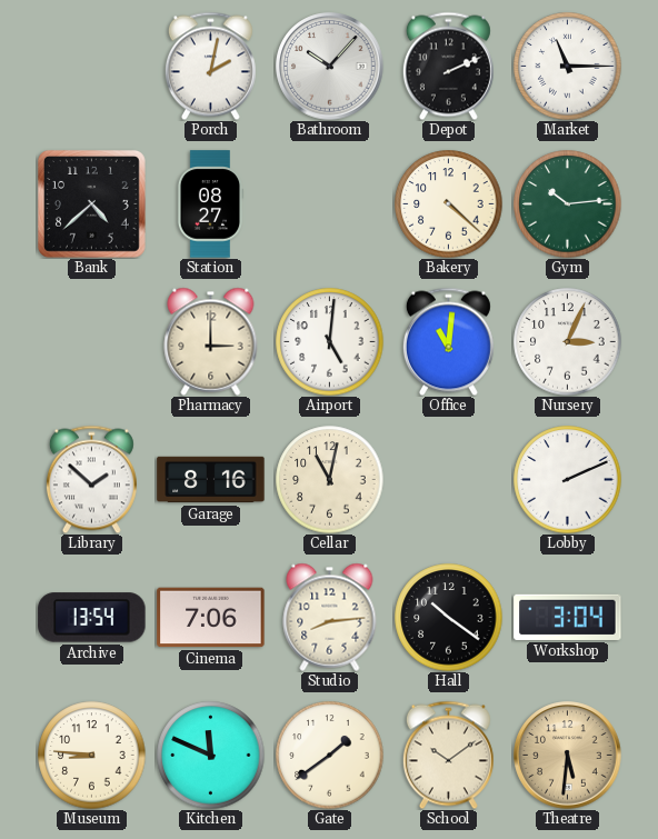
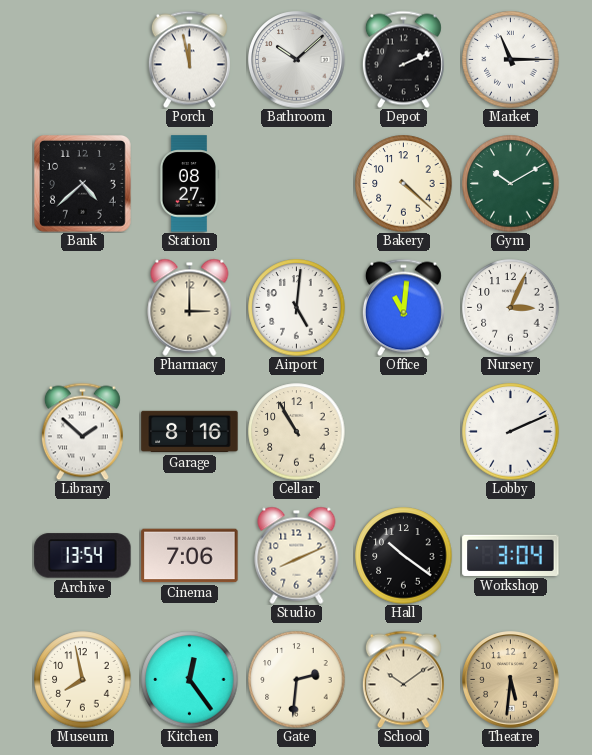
Porch: 2:02 -> 11:58
Bathroom: 10:07 -> 10:08
Gym: 10:14 -> 10:10
Cellar: 11:02 -> 10:55
Studio: 8:14 -> 8:11
Museum: 8:46 -> 7:58
Kitchen: 11:49 -> 12:24
Gate: 1:39 -> 2:31
